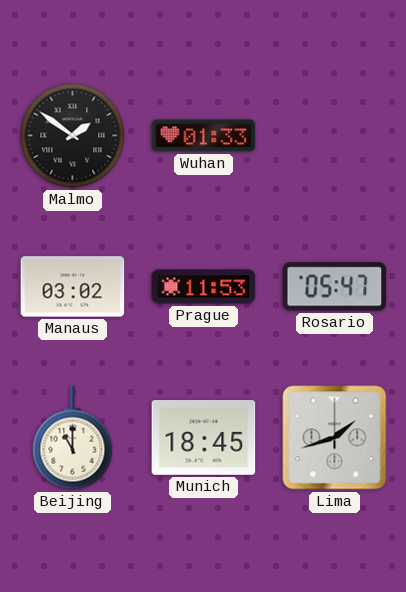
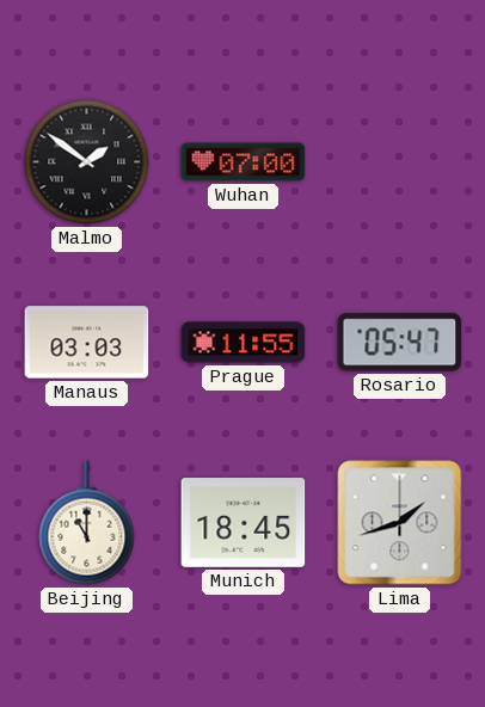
Wuhan: 01:33 -> 07:00
Manaus: 03:02 -> 03:03
Prague: 11:53 -> 11:55
